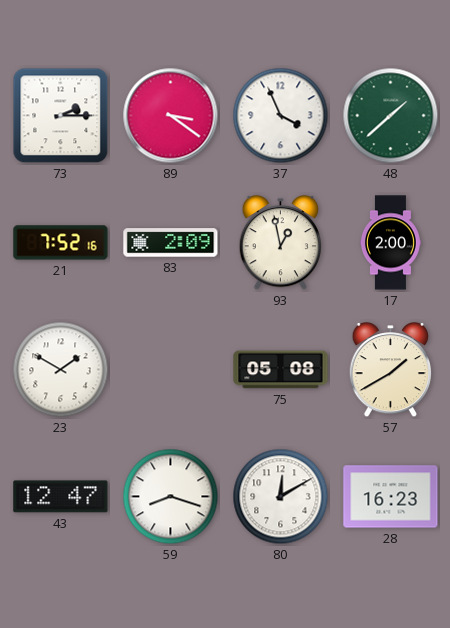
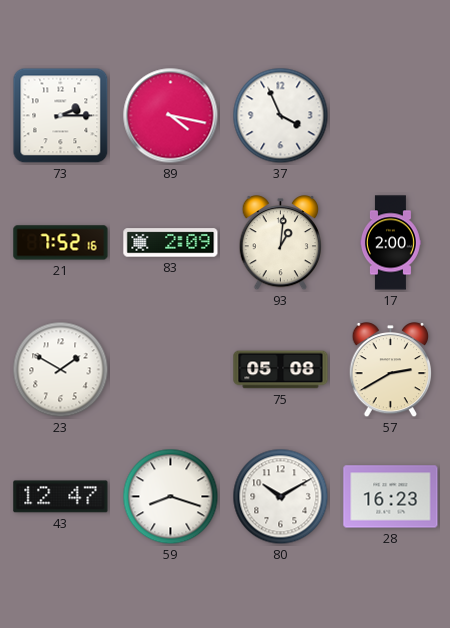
89: 3:21 -> 4:17
48: 1:38 -> none
93: 12:58 -> 1:01
57: 1:40 -> 2:40
80: 12:10 -> 10:10
